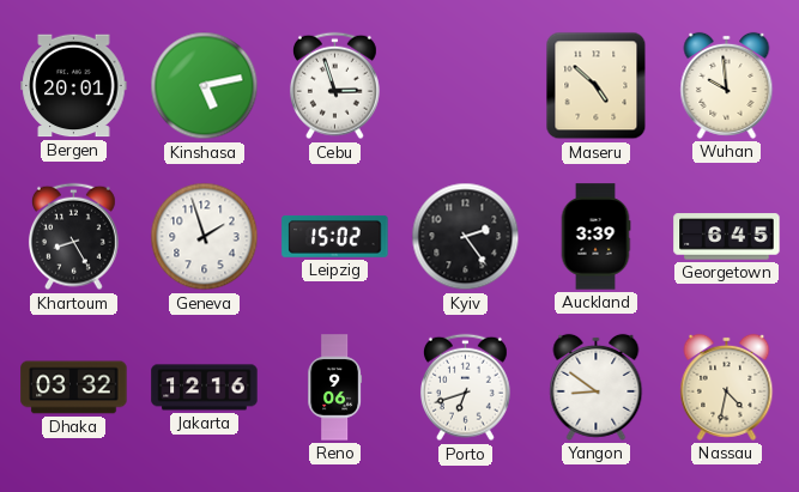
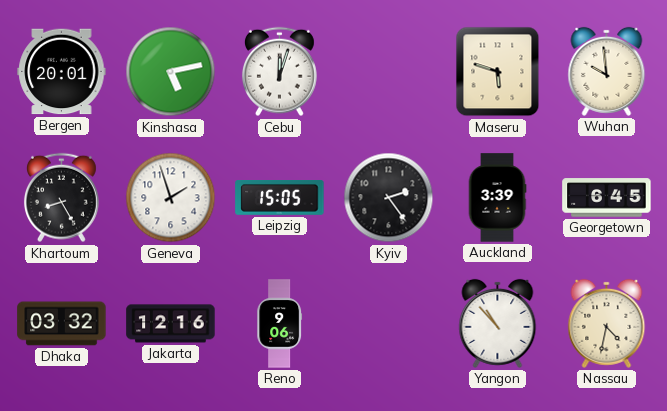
Cebu: 2:57 -> 12:03
Maseru: 4:52 -> 5:48
Leipzig: 15:02 -> 15:05
Porto: 6:42 -> none
Yangon: 8:51 -> 10:53
